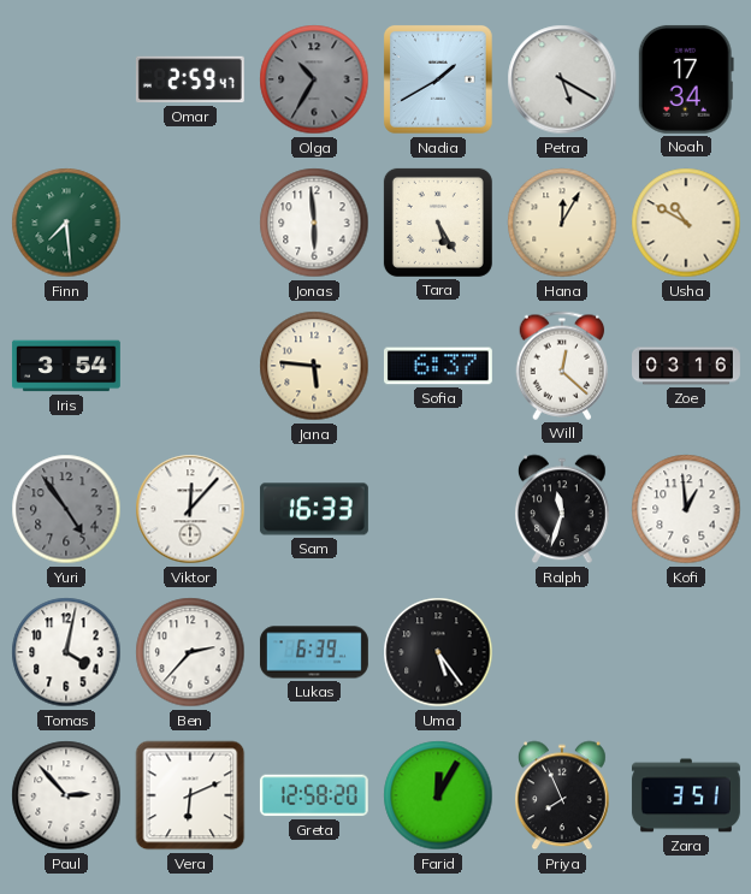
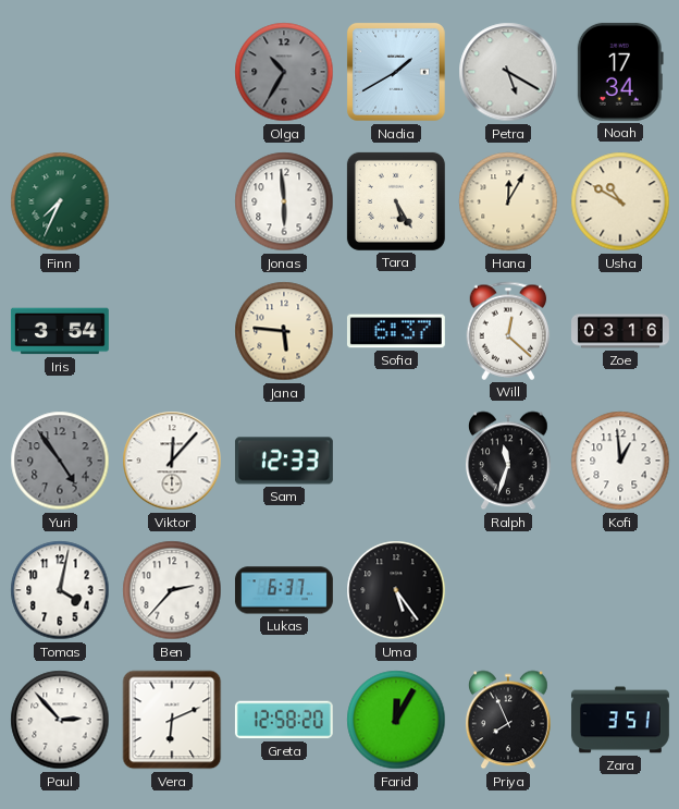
Omar: 2:59 -> none
Finn: 7:29 -> 7:34
Sam: 16:33 -> 12:33
Lukas: 6:39 -> 6:37
